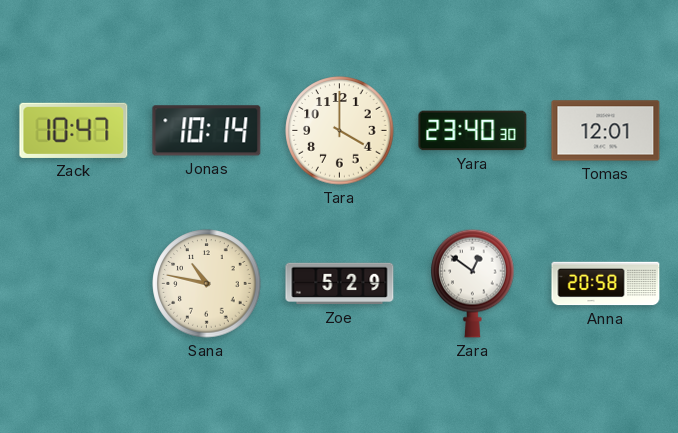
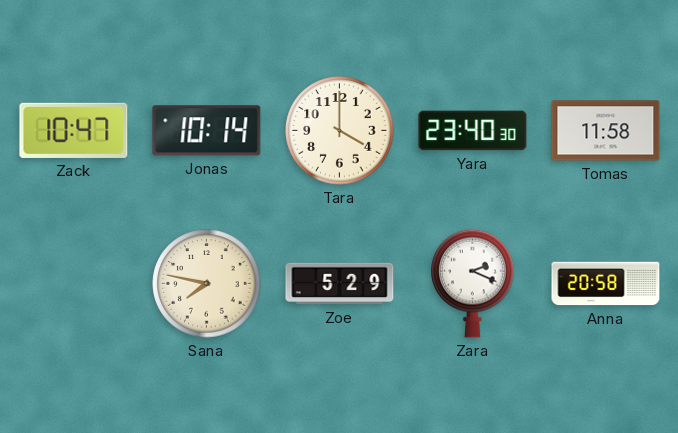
Tomas: 12:01 -> 11:58
Sana: 10:47 -> 7:47
Zara: 12:51 -> 2:19
